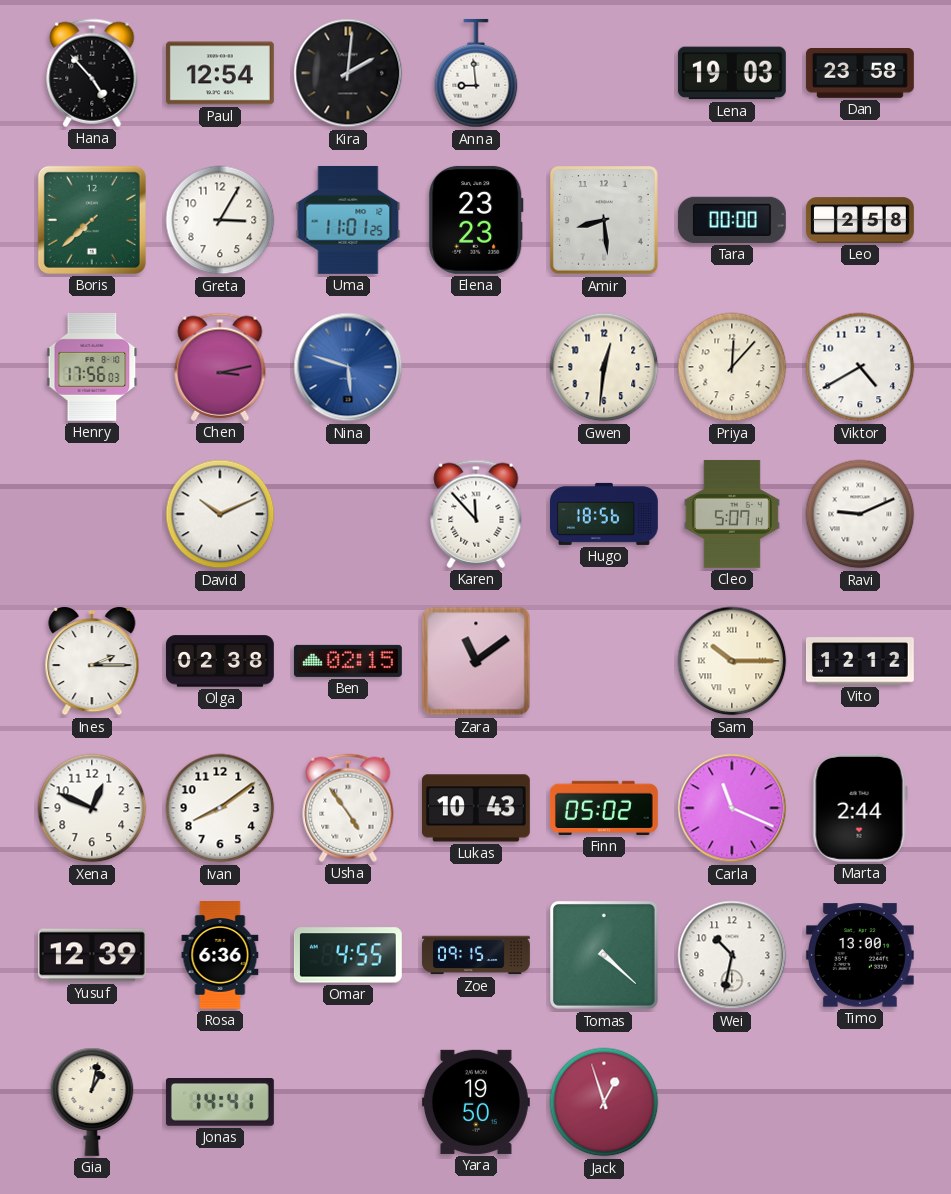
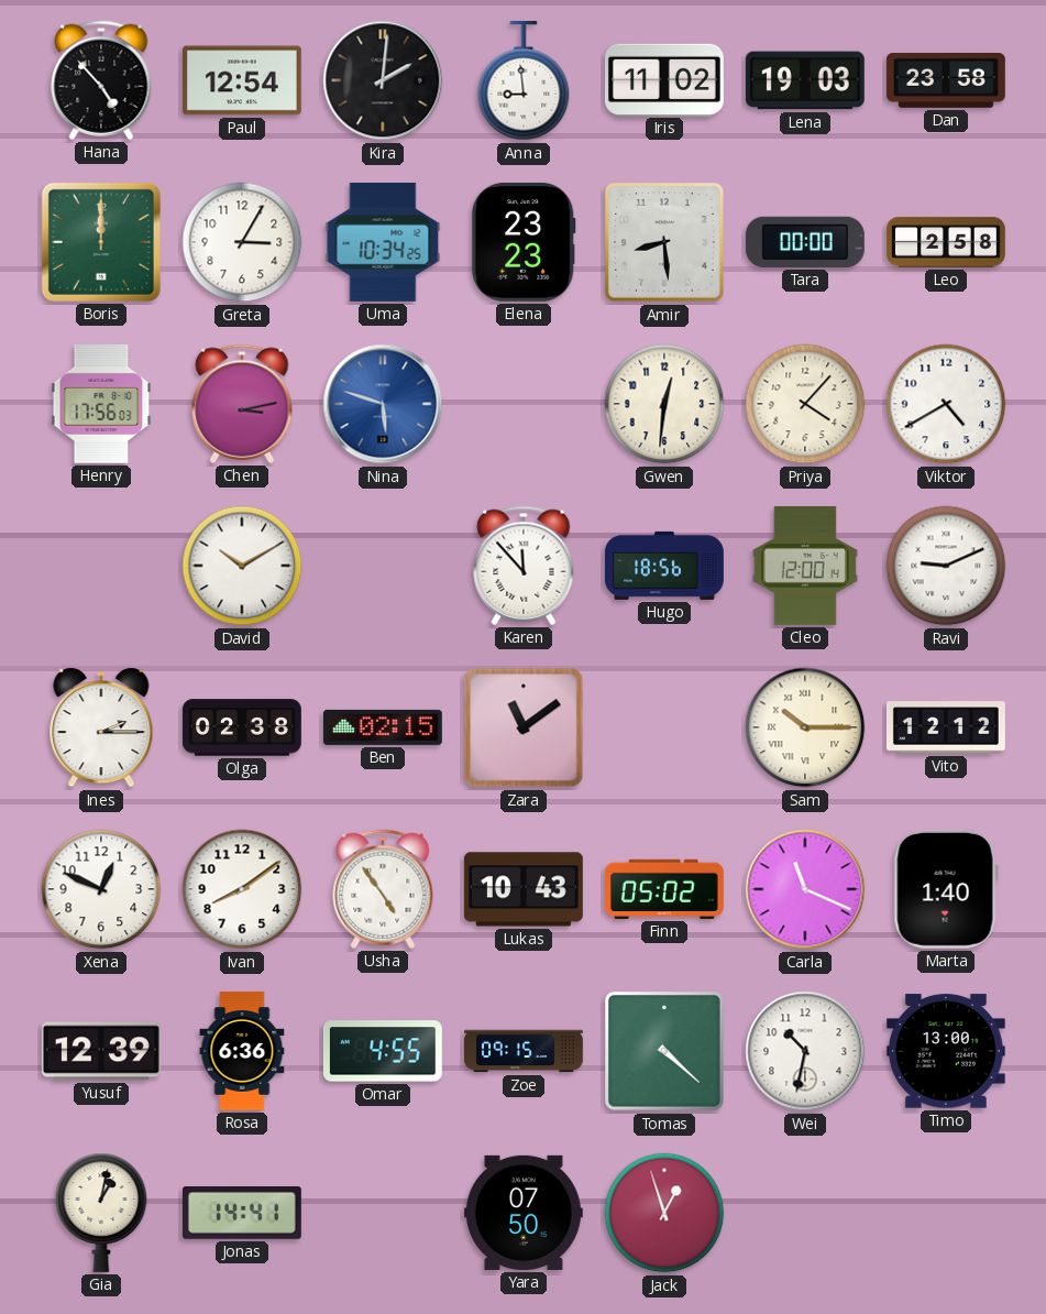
Iris: none -> 11:02
Boris: 7:38 -> 12:00
Uma: 11:01 -> 10:34
Priya: 12:07 -> 4:07
David: 10:11 -> 10:10
Cleo: 5:07 -> 12:00
Marta: 2:44 -> 1:40
Yara: 19:50 -> 07:50
